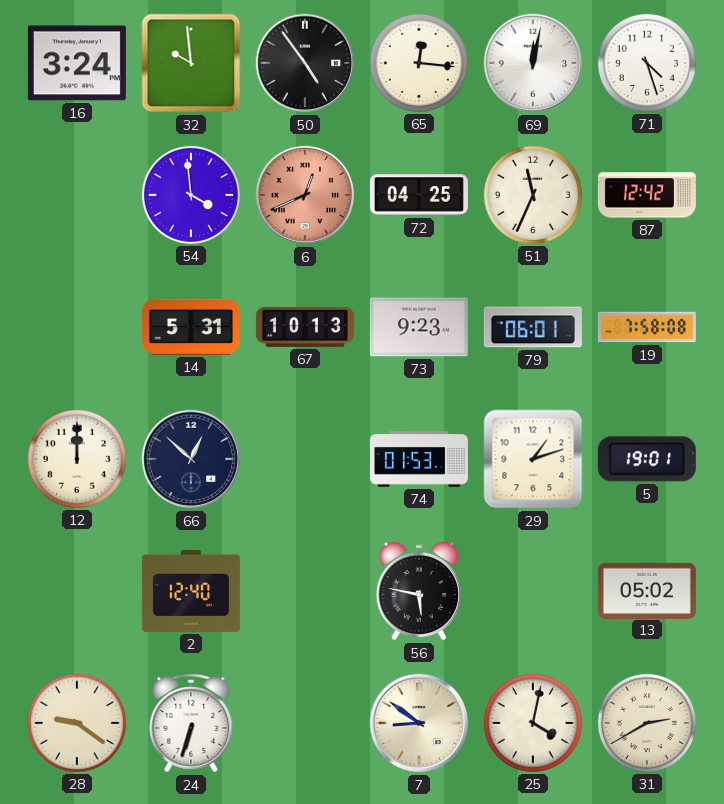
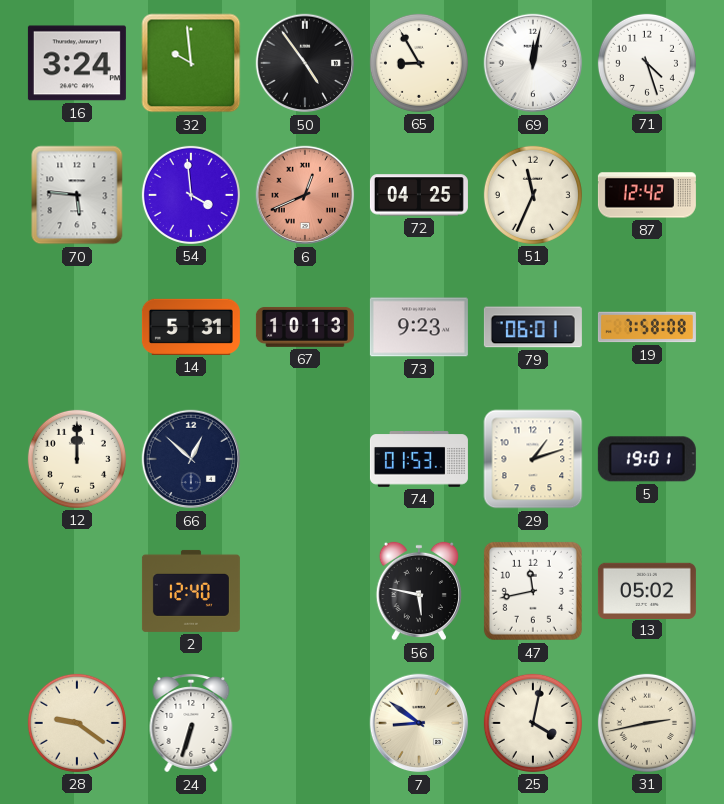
65: 12:16 -> 8:55
70: none -> 5:46
47: none -> 11:43
31: 2:40 -> 2:43
